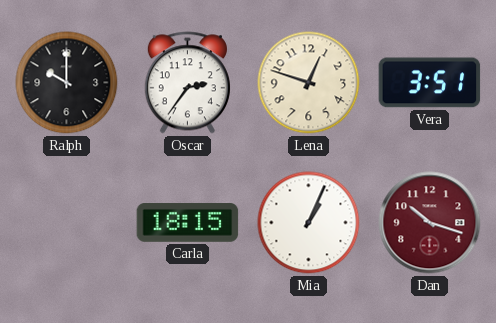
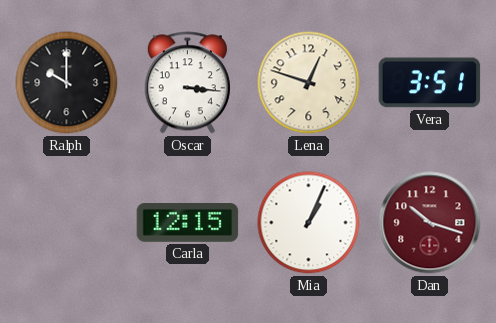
Oscar: 2:36 -> 3:16
Carla: 18:15 -> 12:15
